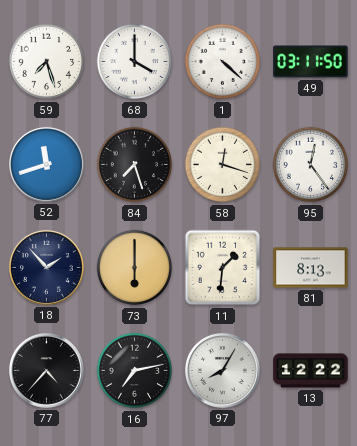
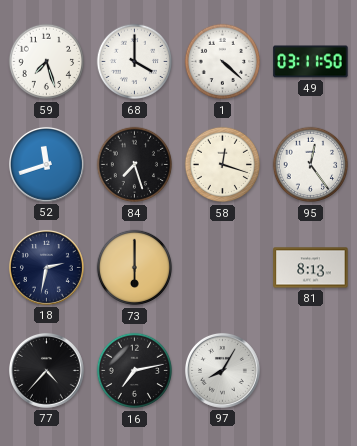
18: 1:53 -> 2:32
11: 1:31 -> none
13: 12:22 -> none
